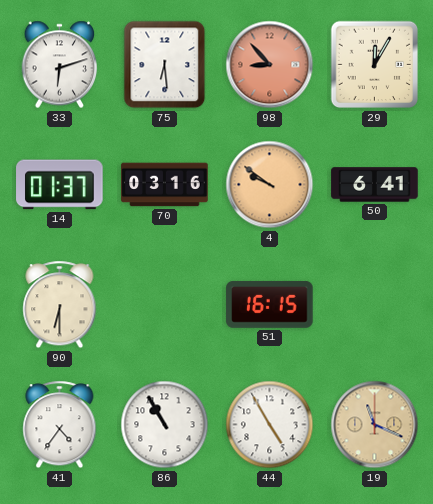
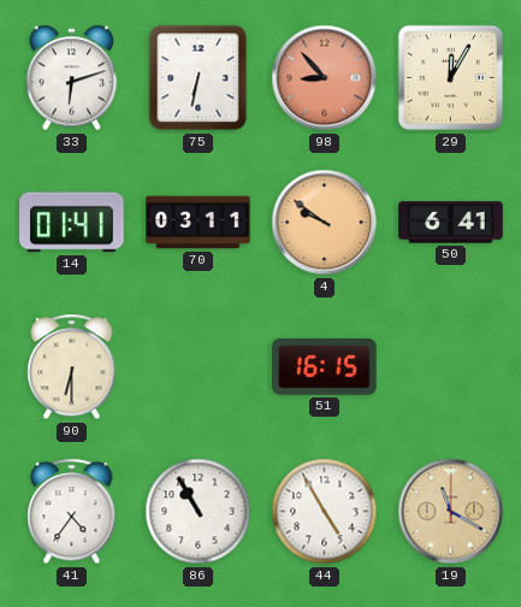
75: 6:29 -> 6:32
14: 01:37 -> 01:41
70: 03:16 -> 03:11
19: 11:19 -> 11:20
